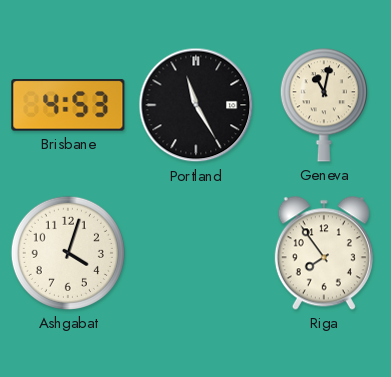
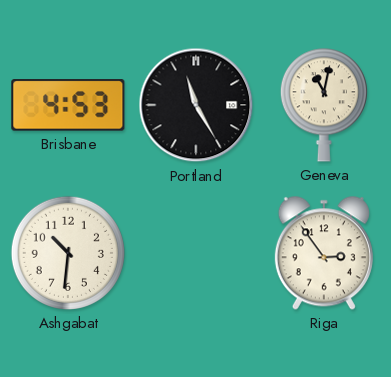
Ashgabat: 4:03 -> 10:31
Riga: 7:54 -> 2:54
